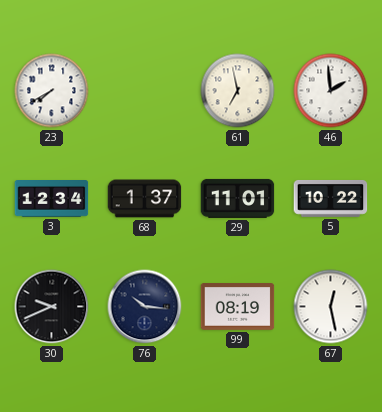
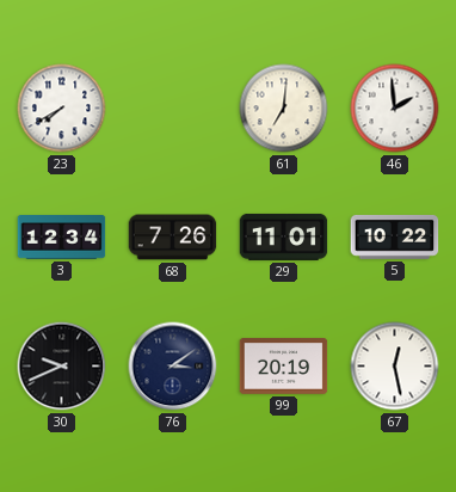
61: 6:58 -> 7:01
68: 1:37 -> 7:26
76: 10:16 -> 3:09
99: 08:19 -> 20:19
